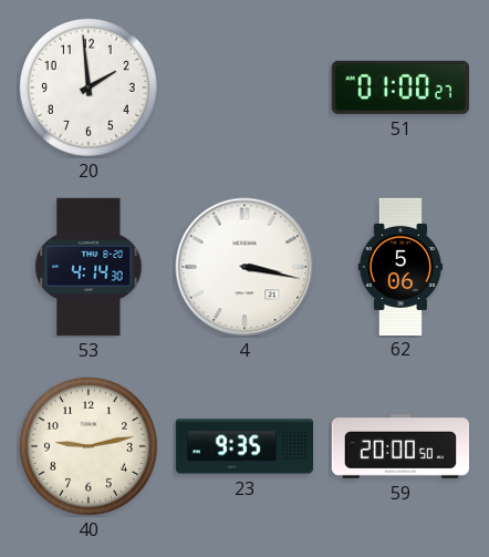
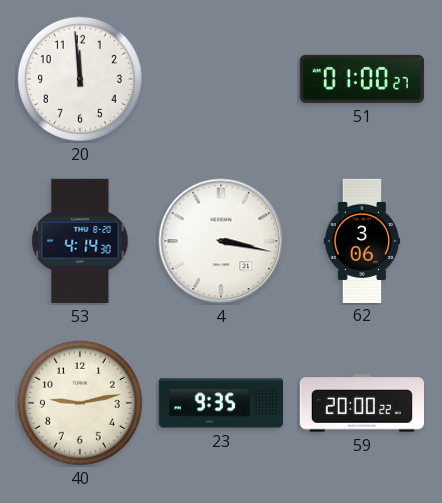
20: 1:59 -> 11:59
62: 5:06 -> 3:06
59: 20:00:50 -> 20:00:22
